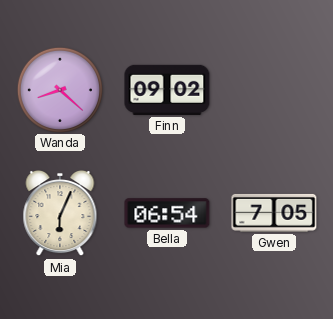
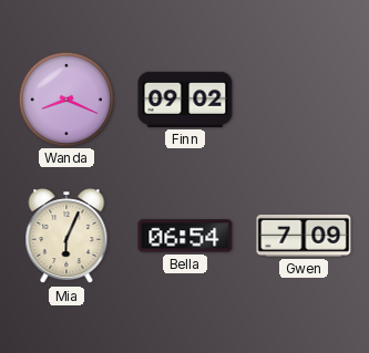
Wanda: 8:22 -> 8:19
Gwen: 7:05 -> 7:09
